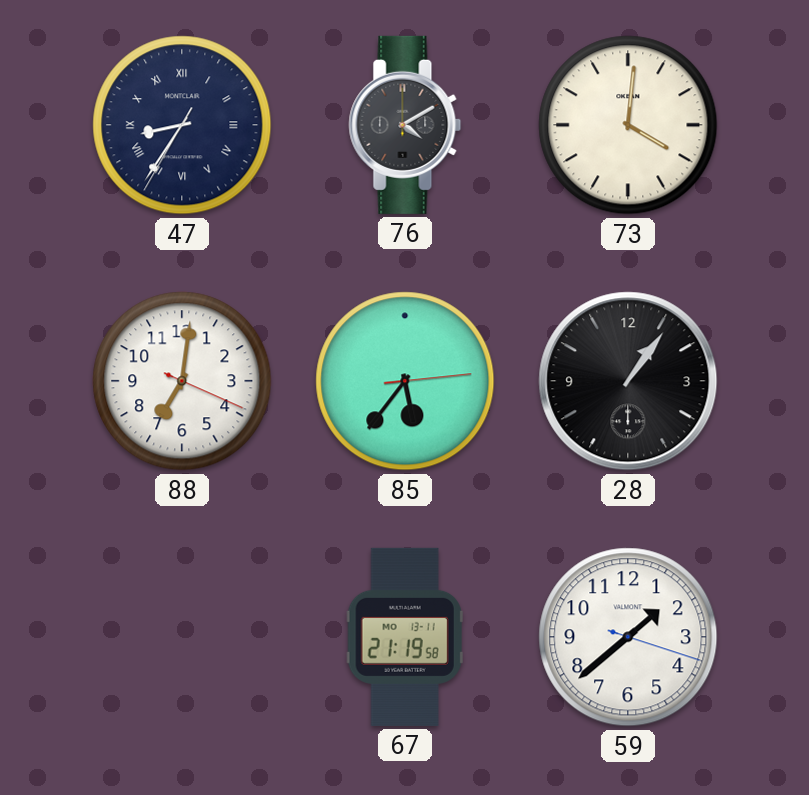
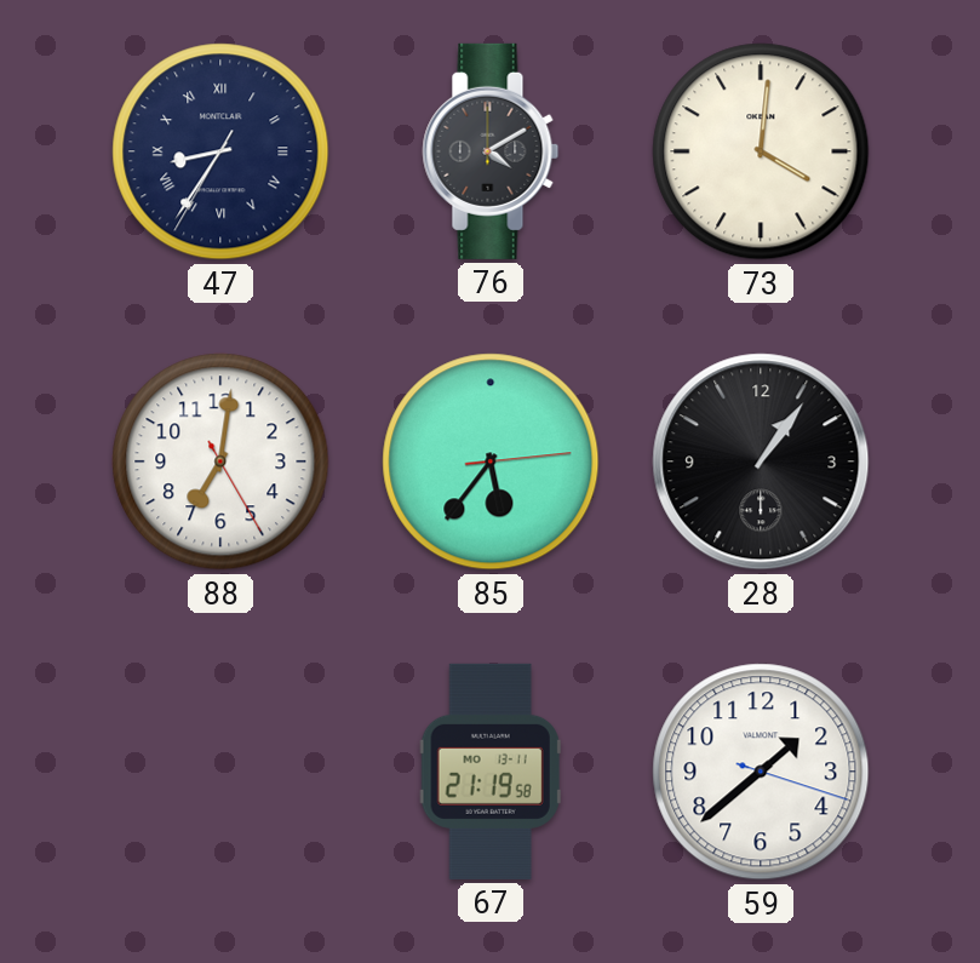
88: 7:01:19 -> 7:01:25
